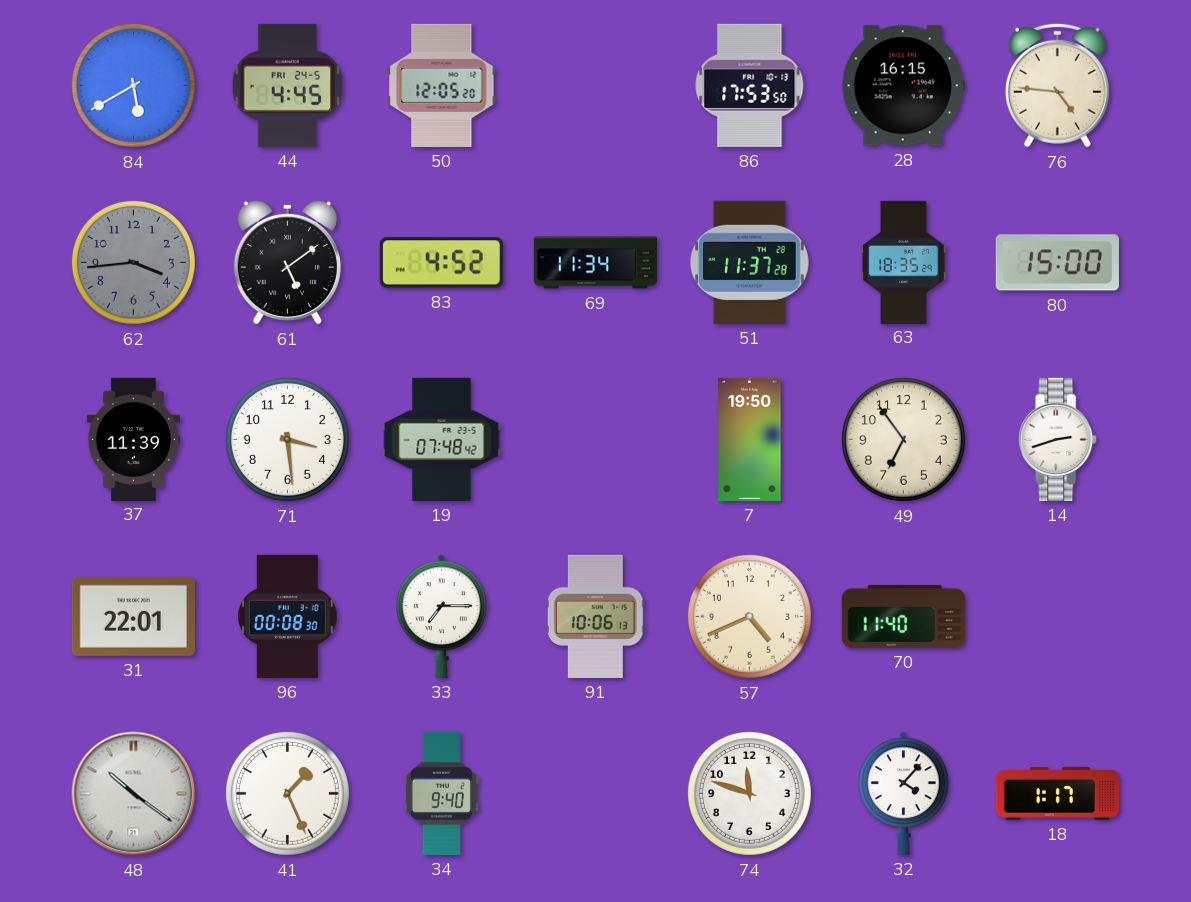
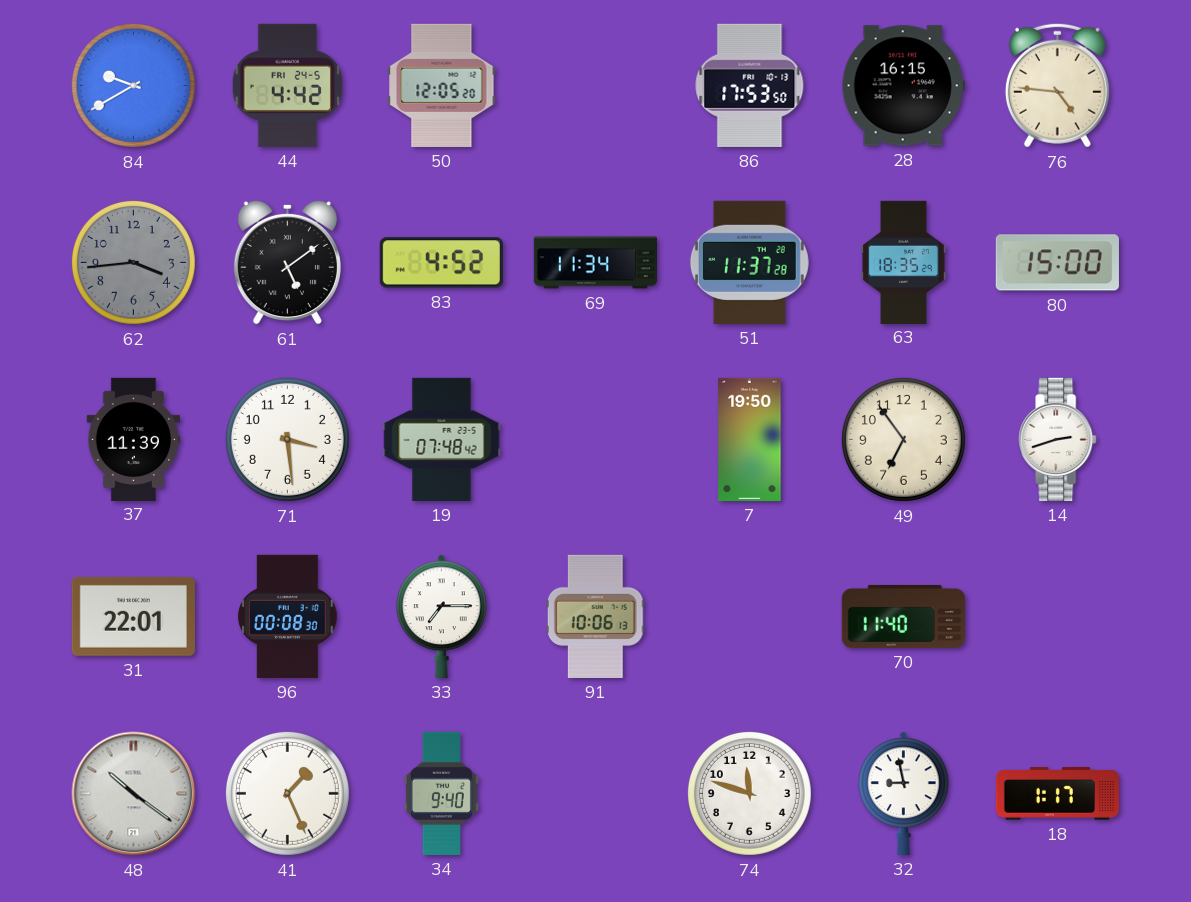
84: 5:40 -> 9:40
44: 4:45 -> 4:42
57: 4:41 -> none
32: 4:07 -> 8:58
